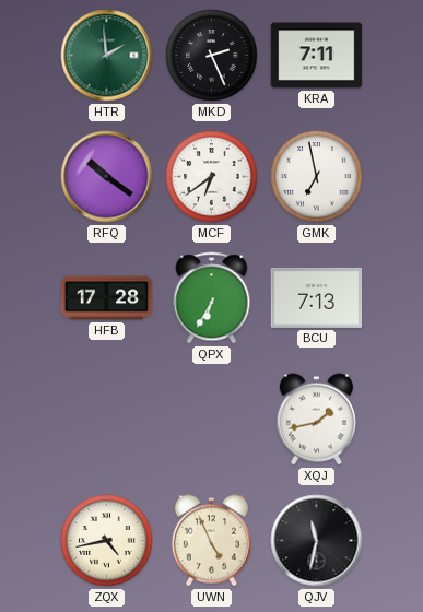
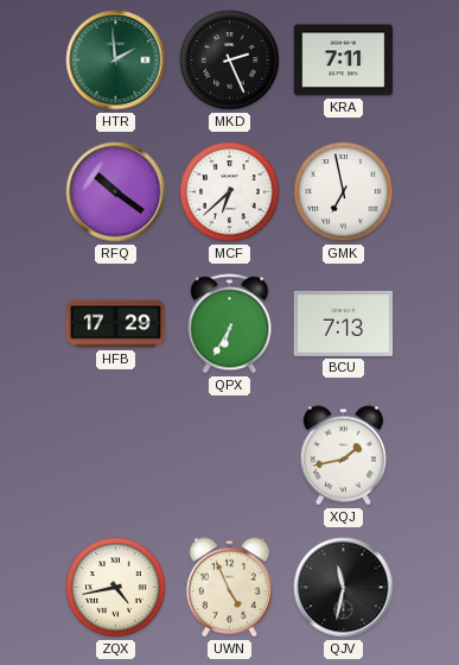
MCF: 6:39 -> 6:38
HFB: 17:28 -> 17:29
